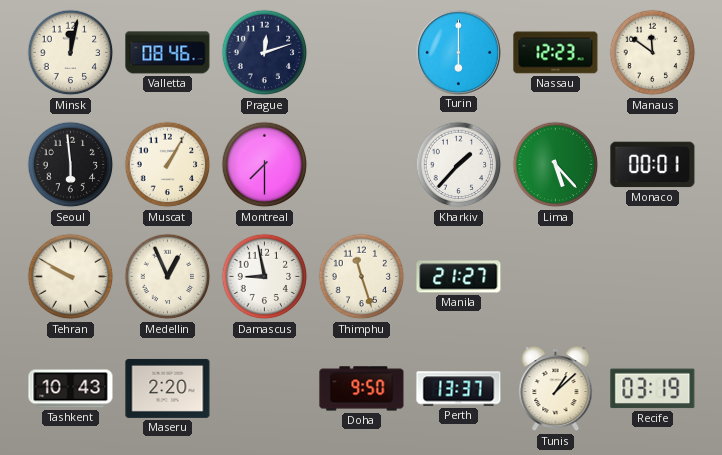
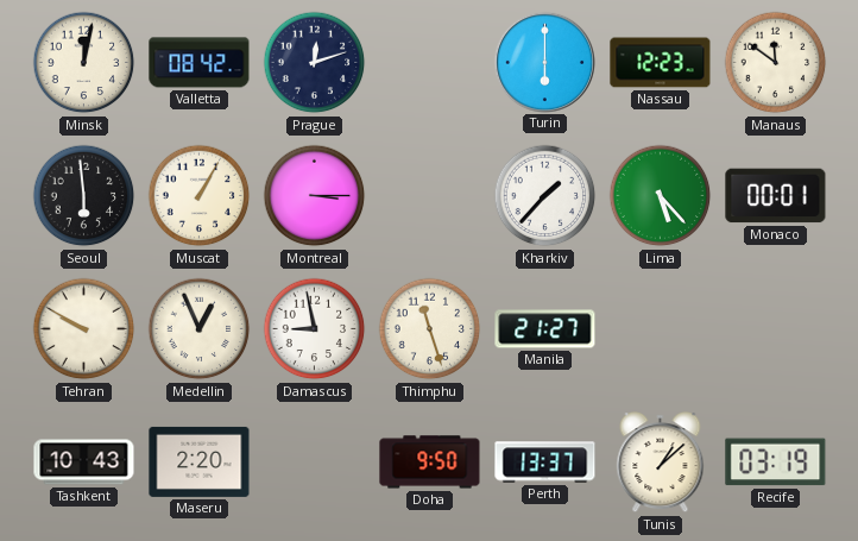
Valletta: 08:46 -> 08:42
Montreal: 7:30 -> 3:15
